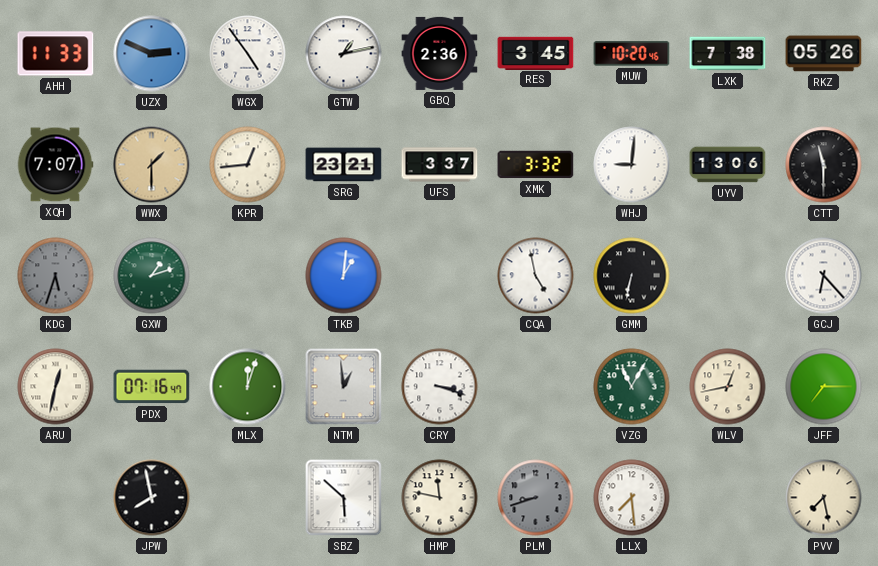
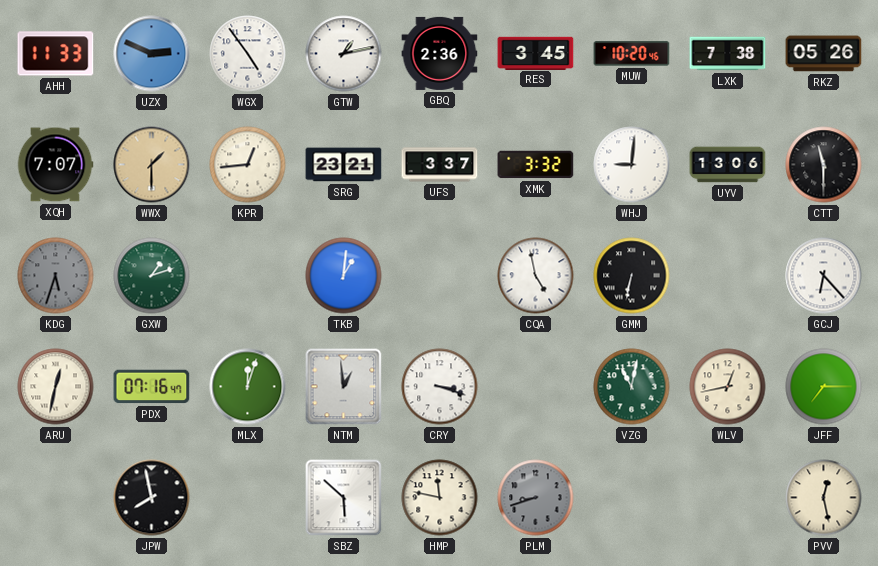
VZG: 11:05 -> 11:02
LLX: 7:29 -> none
PVV: 7:28 -> 12:28
